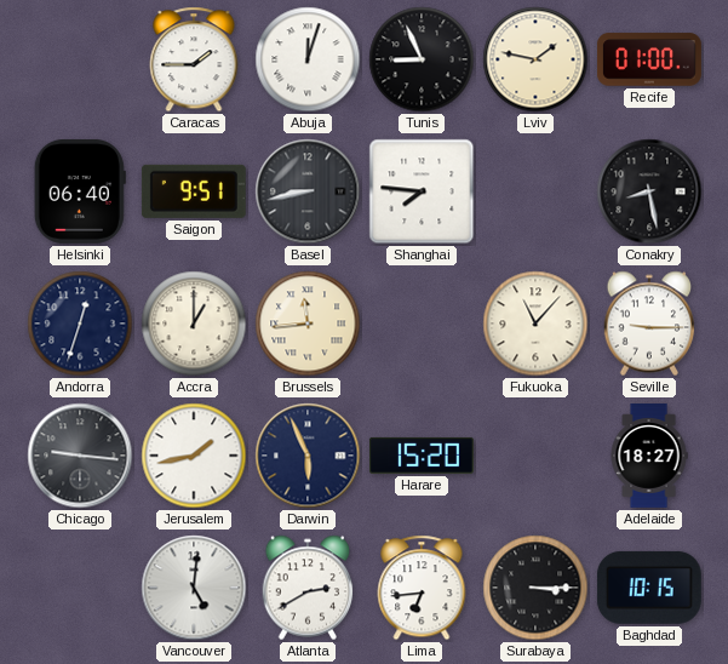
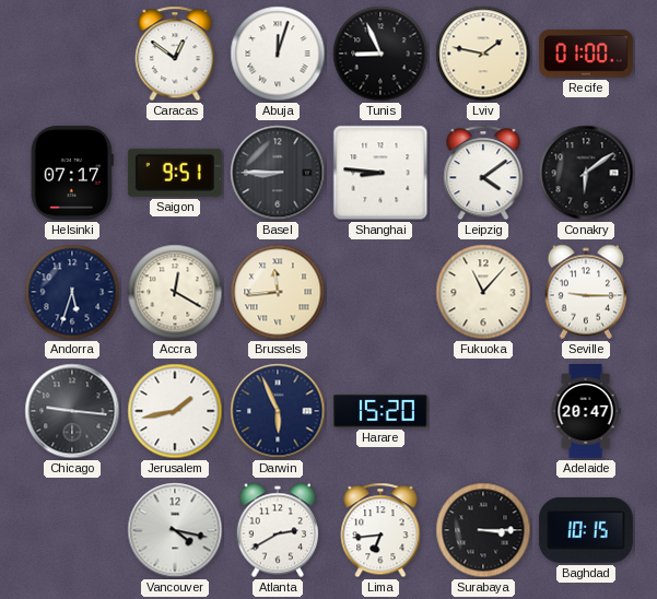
Caracas: 1:45 -> 12:51
Helsinki: 06:40 -> 07:17
Basel: 8:43 -> 8:45
Shanghai: 7:46 -> 8:46
Leipzig: none -> 4:09
Conakry: 8:28 -> 6:09
Andorra: 12:33 -> 5:33
Accra: 1:00 -> 12:20
Adelaide: 18:27 -> 20:47
Vancouver: 5:01 -> 4:17
